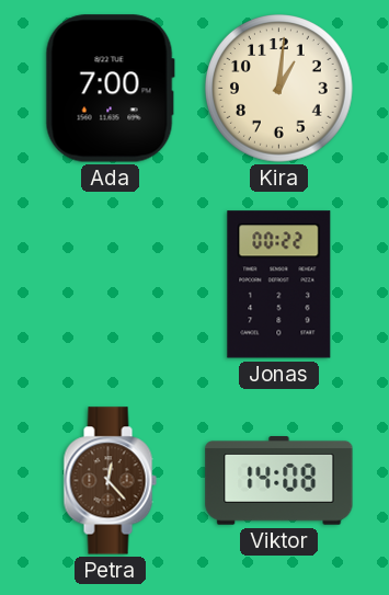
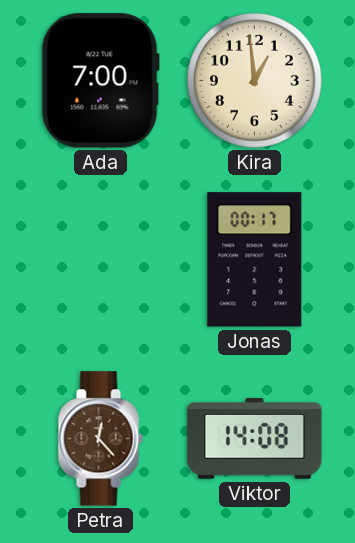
Kira: 1:01 -> 12:59
Jonas: 00:22 -> 00:17
